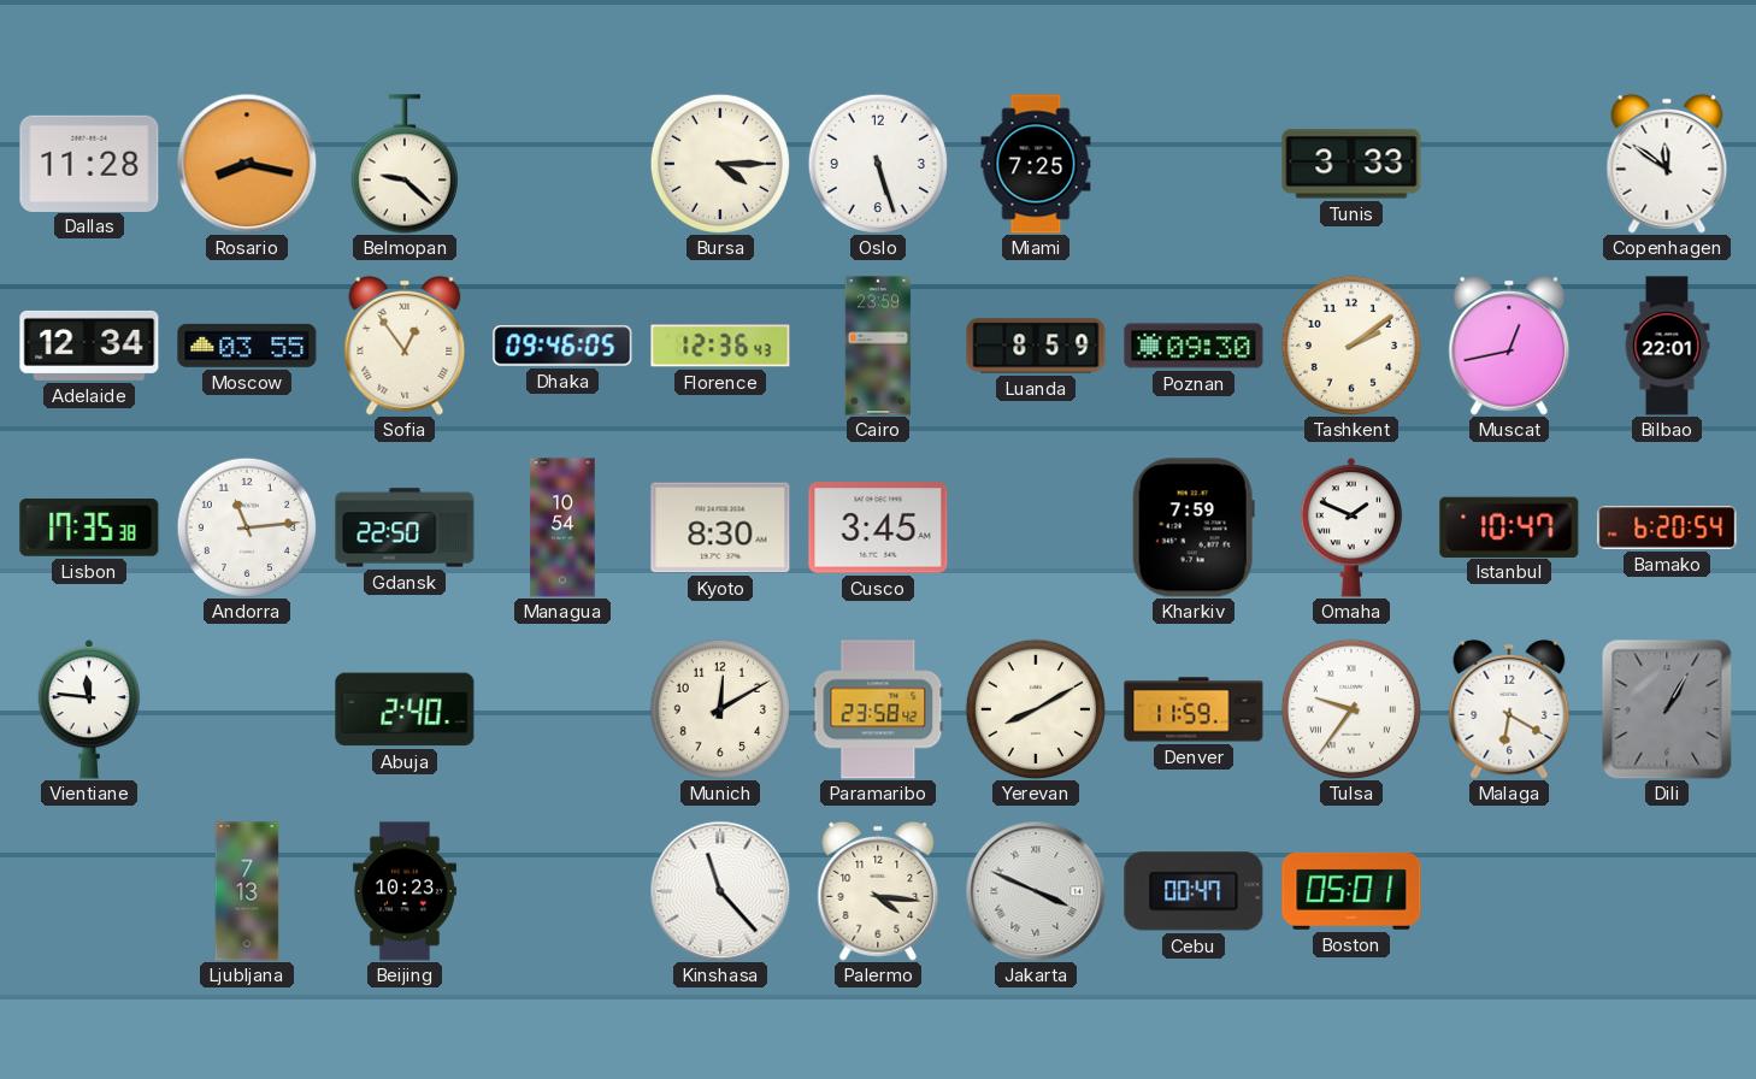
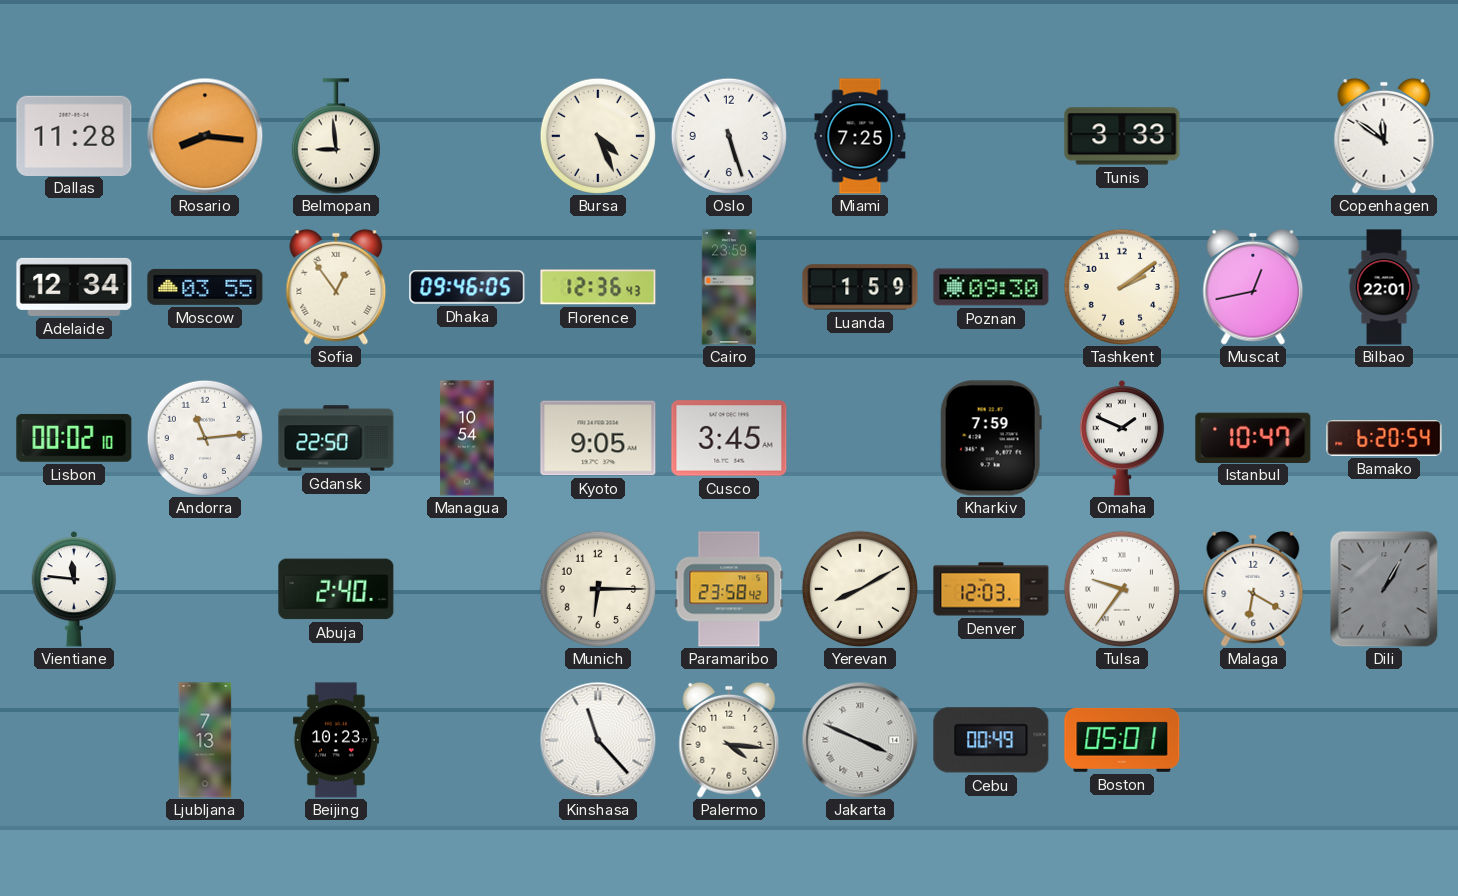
Rosario: 8:17 -> 8:16
Belmopan: 9:22 -> 8:59
Bursa: 4:15 -> 4:26
Luanda: 8:59 -> 1:59
Lisbon: 17:35 -> 00:02
Kyoto: 8:30 -> 9:05
Munich: 12:10 -> 6:15
Denver: 11:59 -> 12:03
Cebu: 00:47 -> 00:49
